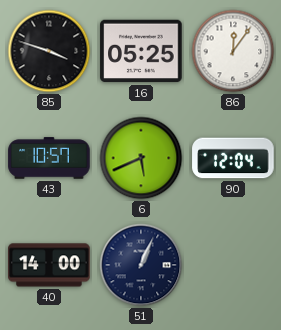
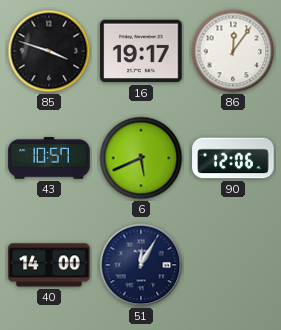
16: 05:25 -> 19:17
90: 12:04 -> 12:06
51: 1:04 -> 12:05
